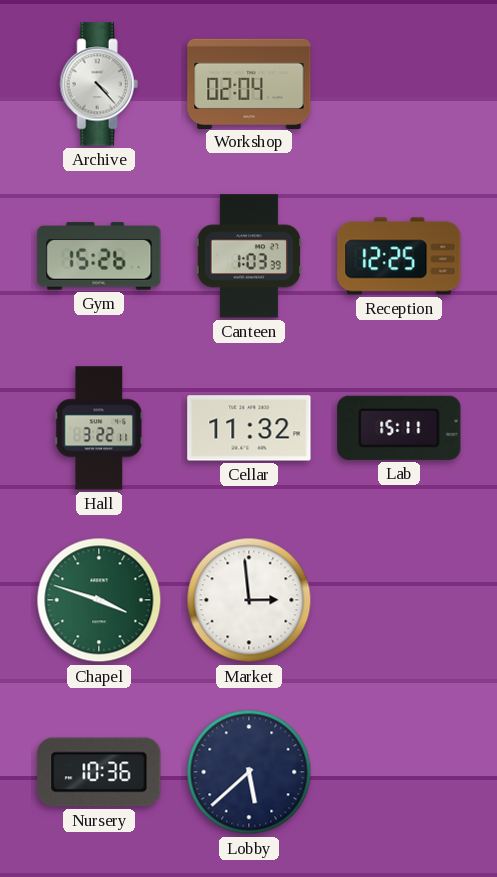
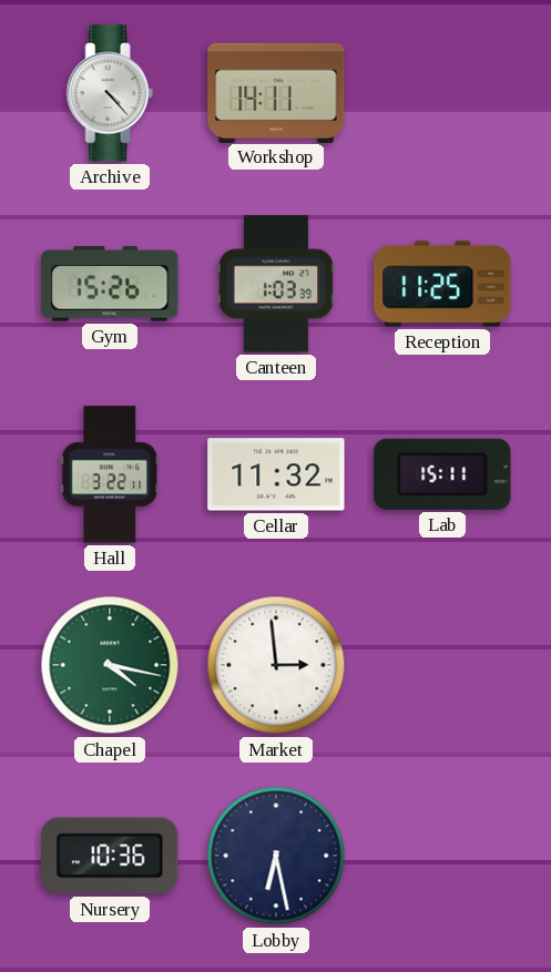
Workshop: 02:04 -> 14:11
Reception: 12:25 -> 11:25
Chapel: 3:48 -> 4:17
Lobby: 5:38 -> 6:28
